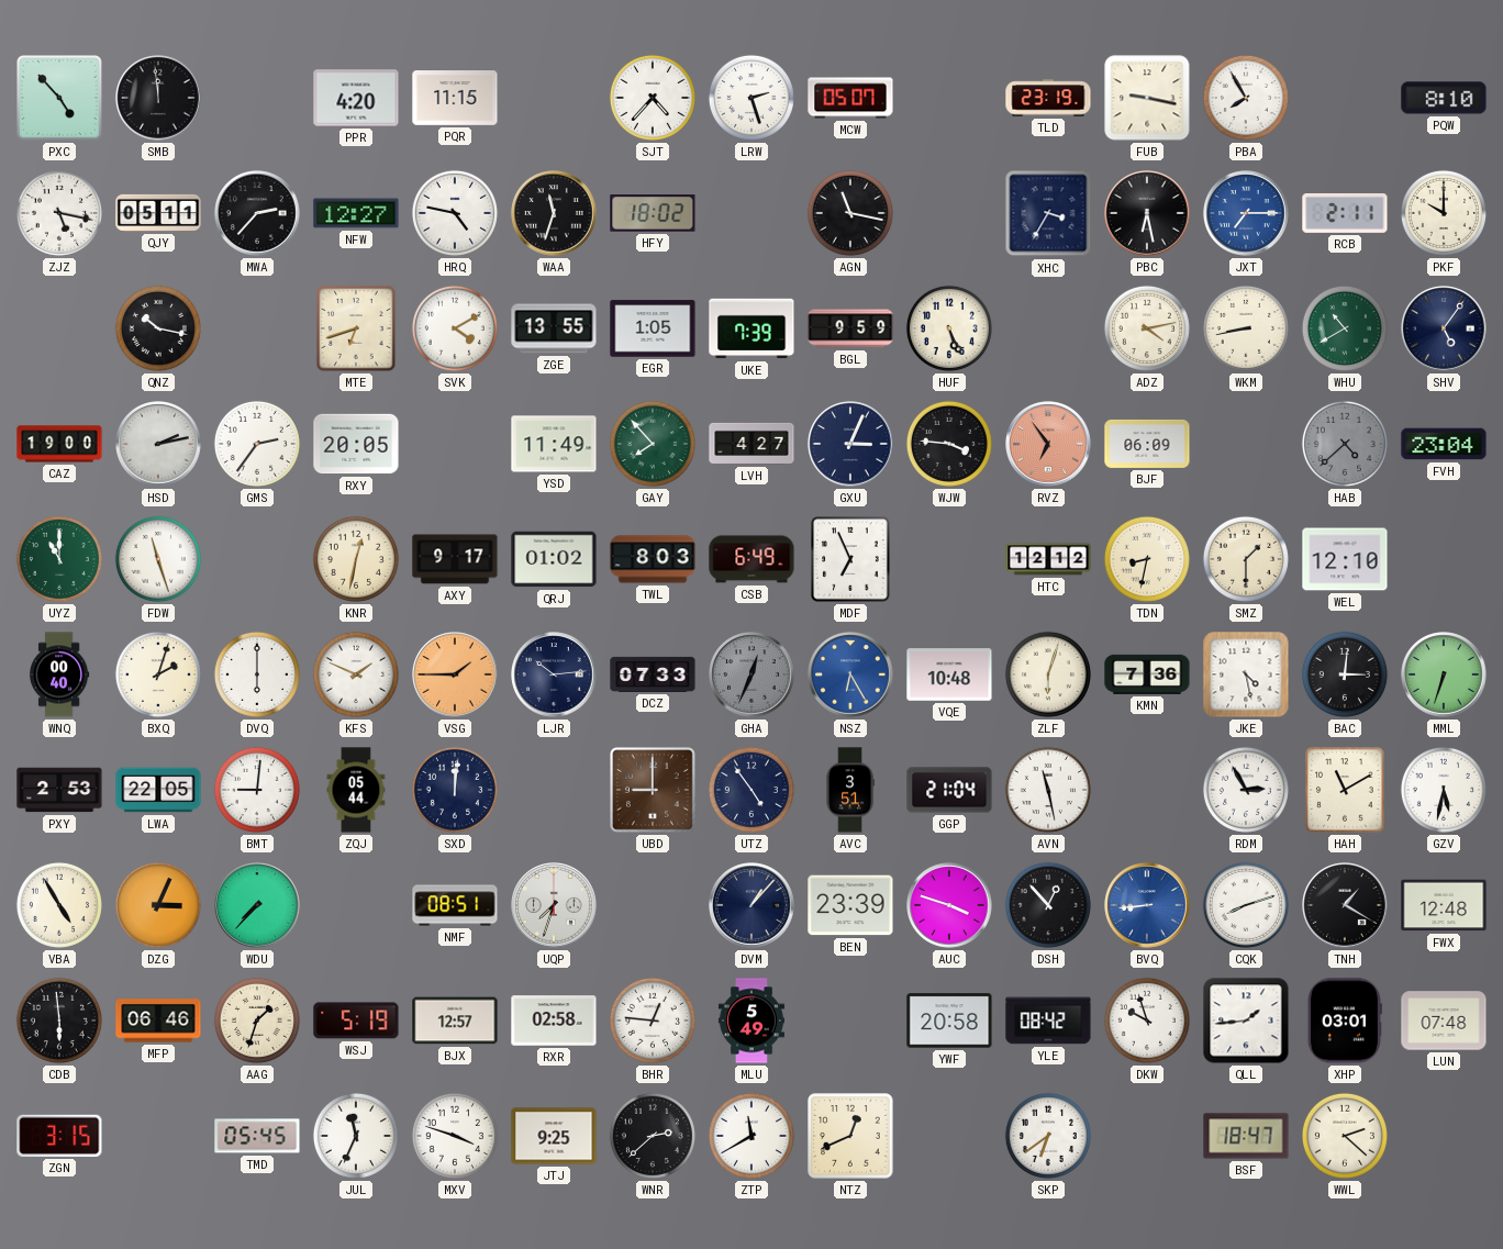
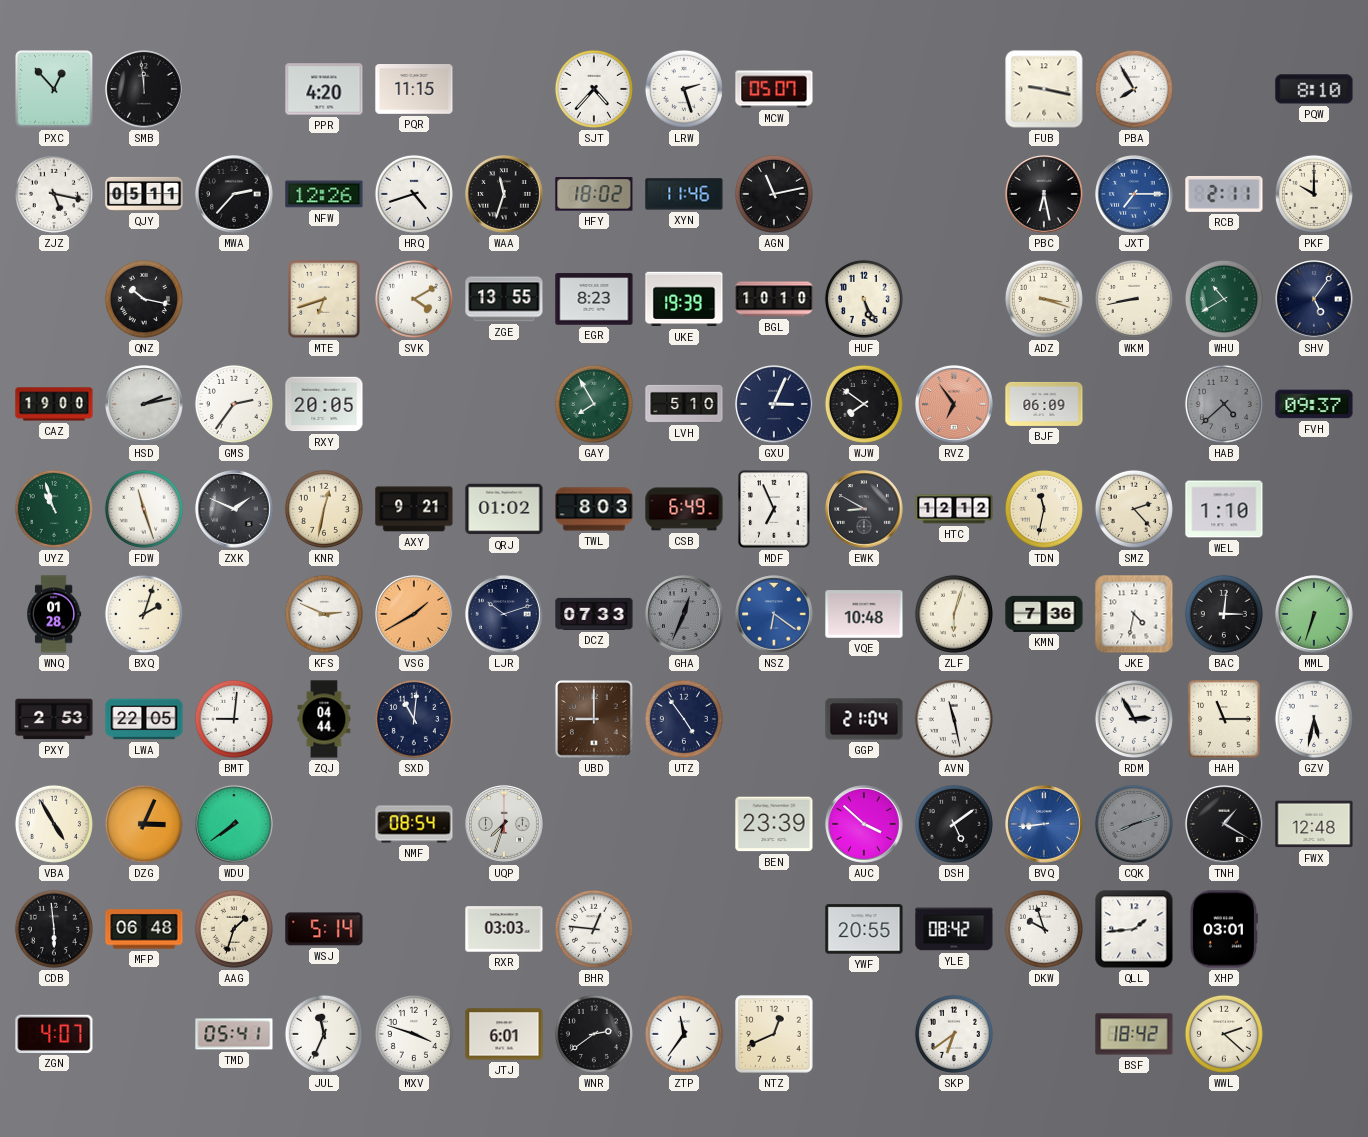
PXC: 4:53 -> 12:53
TLD: 23:19 -> none
NFW: 12:27 -> 12:26
HRQ: 4:47 -> 4:42
XYN: none -> 11:46
AGN: 11:17 -> 11:13
XHC: 3:35 -> none
EGR: 1:05 -> 8:23
UKE: 7:39 -> 19:39
BGL: 9:59 -> 10:10
ADZ: 4:13 -> 3:18
YSD: 11:49 -> none
GAY: 7:53 -> 7:55
LVH: 4:27 -> 5:10
WJW: 3:46 -> 7:51
FVH: 23:04 -> 09:37
UYZ: 11:00 -> 10:57
ZXK: none -> 1:49
AXY: 9:17 -> 9:21
EWK: none -> 8:50
TDN: 8:32 -> 11:32
SMZ: 1:30 -> 2:23
WEL: 12:10 -> 1:10
WNQ: 00:40 -> 01:28
DVQ: 6:00 -> none
KFS: 1:49 -> 2:49
VSG: 1:45 -> 1:40
LJR: 10:14 -> 10:12
NSZ: 6:25 -> 6:21
JKE: 4:28 -> 4:32
ZQJ: 05:44 -> 04:44
SXD: 12:01 -> 11:01
AVC: 3:51 -> none
HAH: 11:10 -> 11:15
WDU: 7:37 -> 7:39
NMF: 08:51 -> 08:54
DVM: 1:07 -> none
AUC: 3:48 -> 3:52
DSH: 12:53 -> 5:09
CQK dial: white -> grey
MFP: 06:46 -> 06:48
WSJ: 5:19 -> 5:14
BJX: 12:57 -> none
RXR: 02:58 -> 03:03
MLU: 5:49 -> none
YWF: 20:58 -> 20:55
LUN: 07:48 -> none
ZGN: 3:15 -> 4:07
TMD: 05:45 -> 05:41
JTJ: 9:25 -> 6:01
WNR: 2:38 -> 2:39
ZTP: 11:40 -> 11:36
BSF: 18:47 -> 18:42
